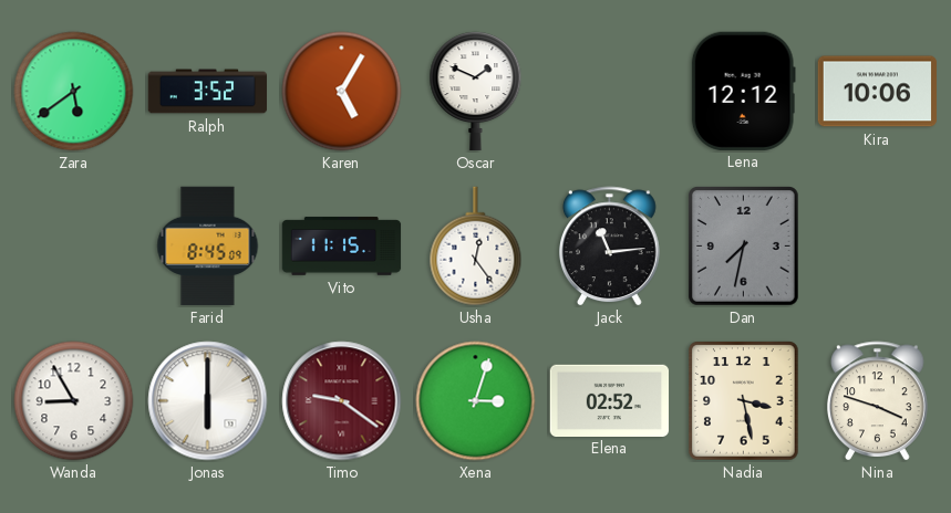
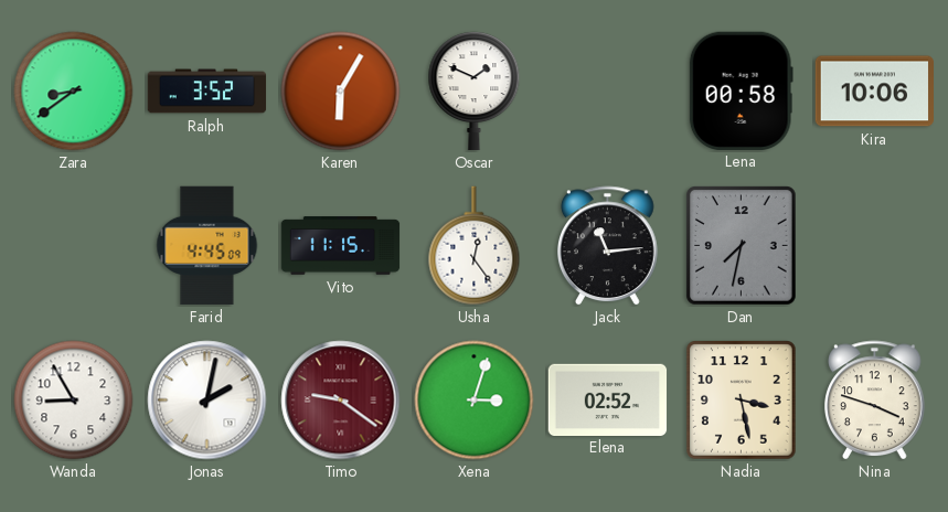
Zara: 5:39 -> 8:39
Karen: 5:05 -> 6:05
Lena: 12:12 -> 00:58
Farid: 8:45 -> 4:45
Jonas: 6:00 -> 2:02
